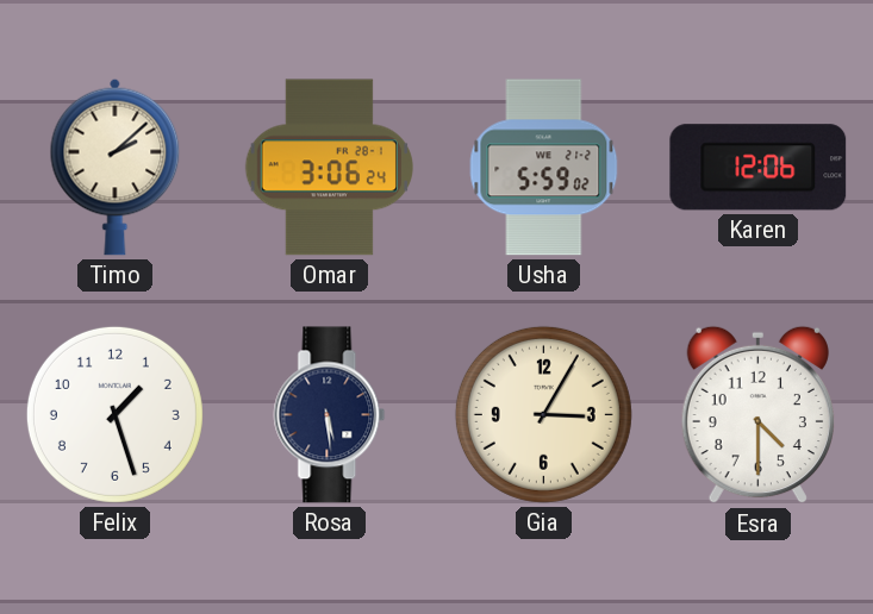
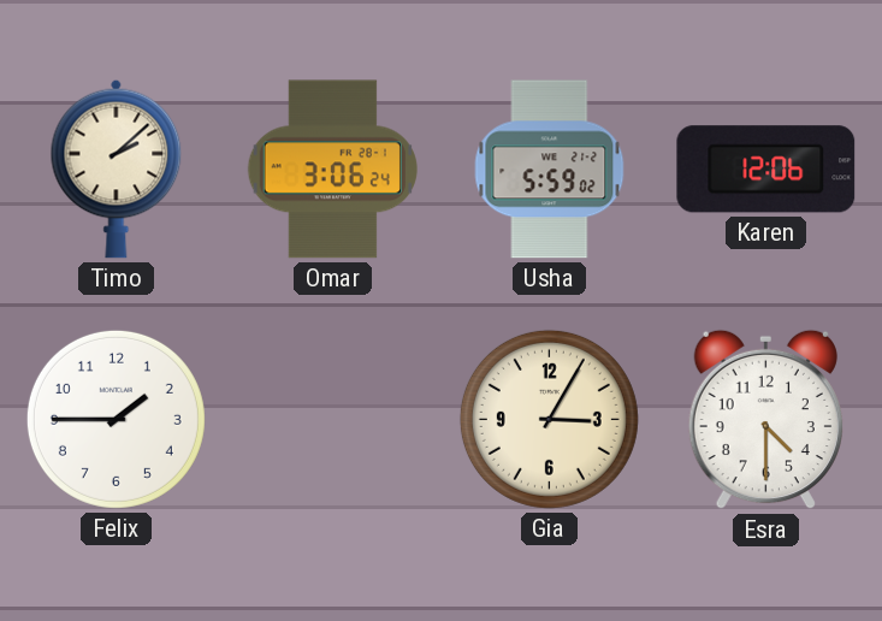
Felix: 1:27 -> 1:45
Rosa: 5:29 -> none
